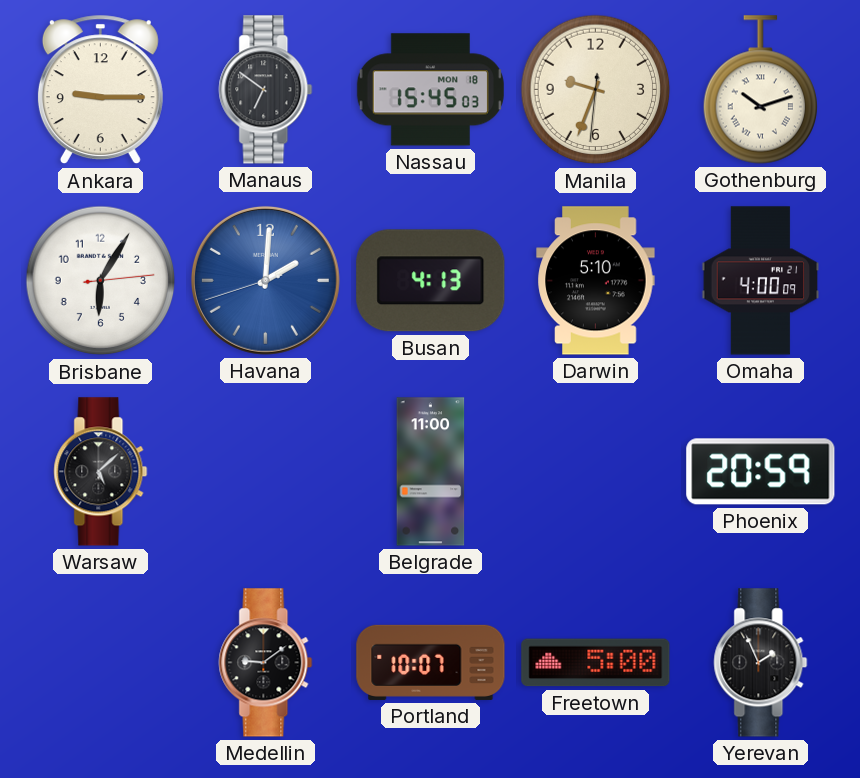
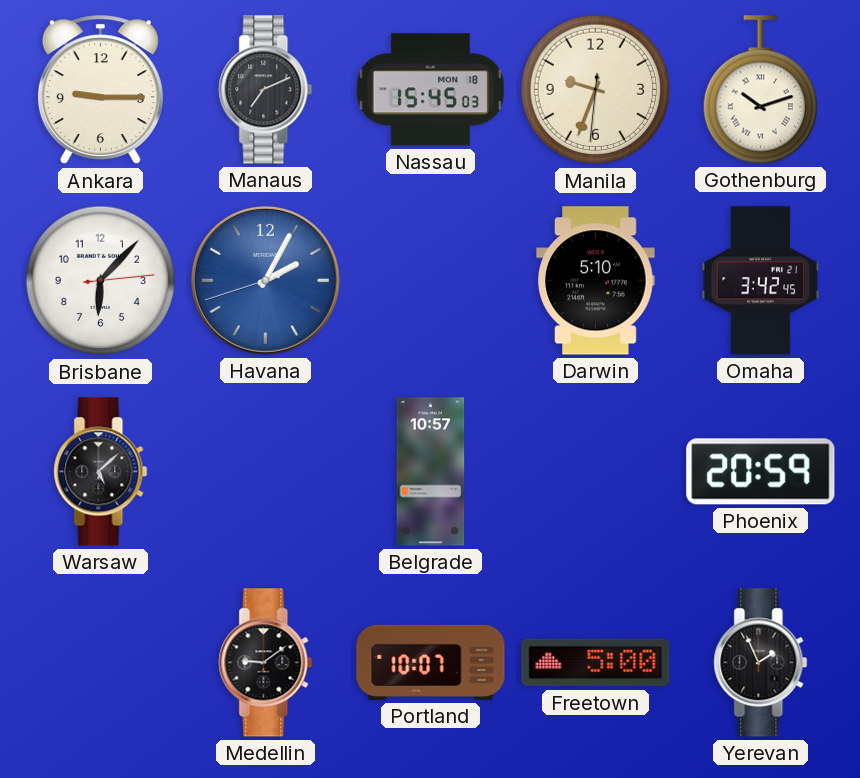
Manaus: 6:51 -> 7:11
Brisbane: 6:05 -> 6:07
Havana: 2:00 -> 2:04
Busan: 4:13 -> none
Omaha: 4:00 -> 3:42
Belgrade: 11:00 -> 10:57
